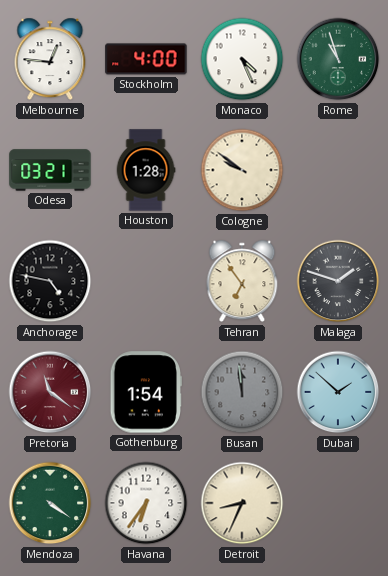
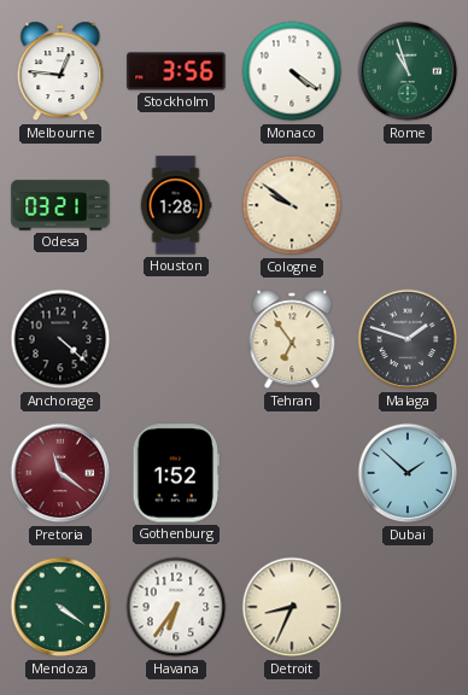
Stockholm: 4:00 -> 3:56
Monaco: 4:26 -> 4:21
Anchorage: 4:47 -> 4:22
Gothenburg: 1:54 -> 1:52
Busan: 11:59 -> none
